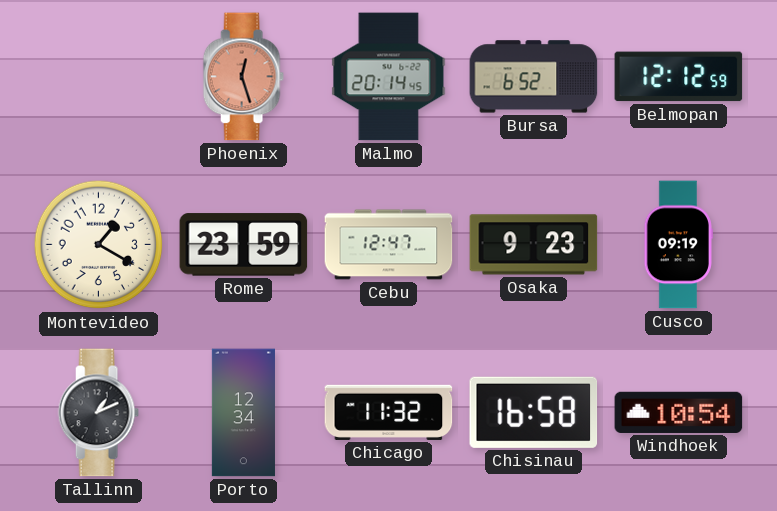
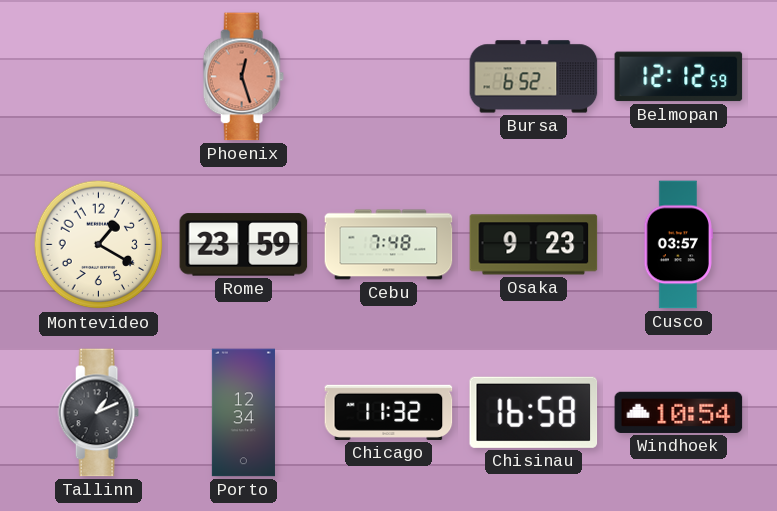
Malmo: 20:14 -> none
Cebu: 12:47 -> 7:48
Cusco: 09:19 -> 03:57
